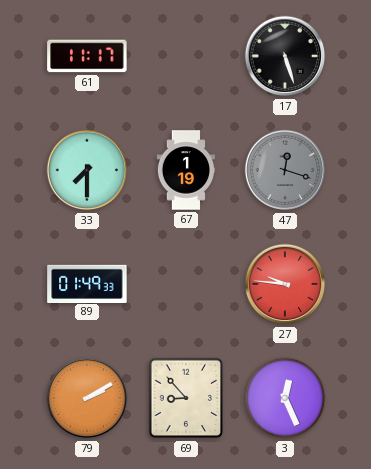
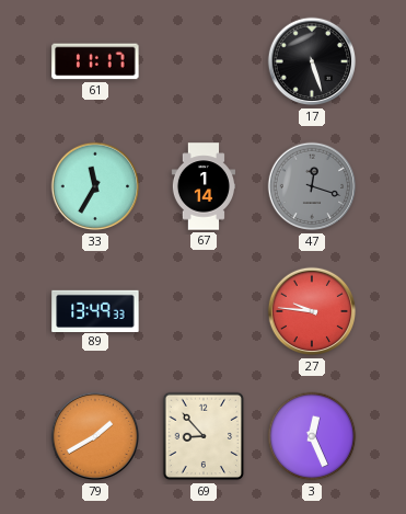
33: 7:30 -> 11:35
67: 1:19 -> 1:14
89: 01:49 -> 13:49
79: 2:10 -> 1:40
